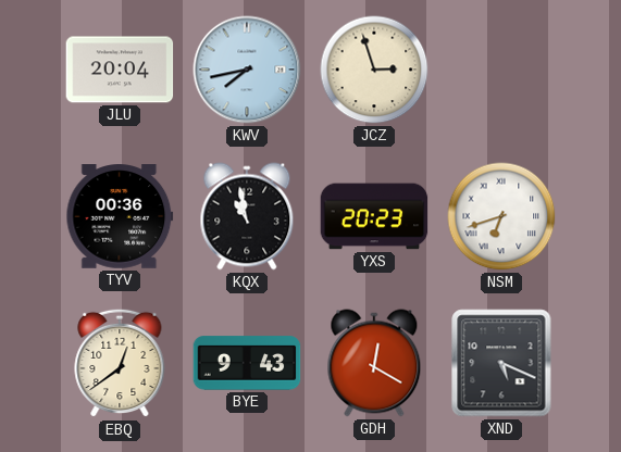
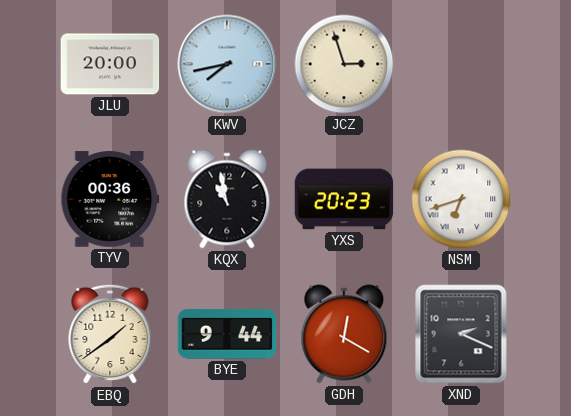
JLU: 20:04 -> 20:00
EBQ: 12:39 -> 1:39
BYE: 9:43 -> 9:44
XND: 5:19 -> 2:19
